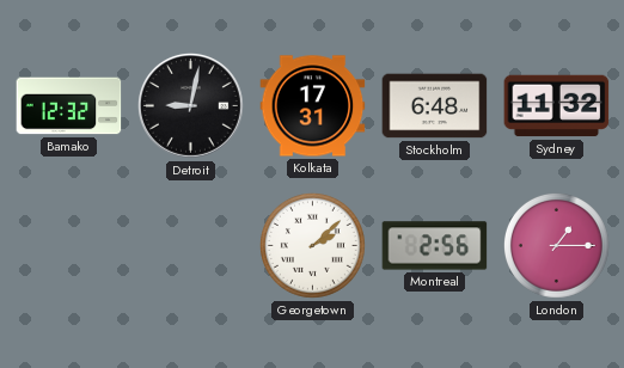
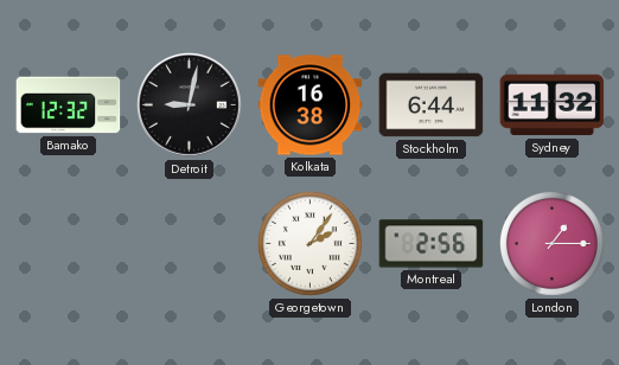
Kolkata: 17:31 -> 16:38
Stockholm: 6:48 -> 6:44
Georgetown: 2:08 -> 2:06
